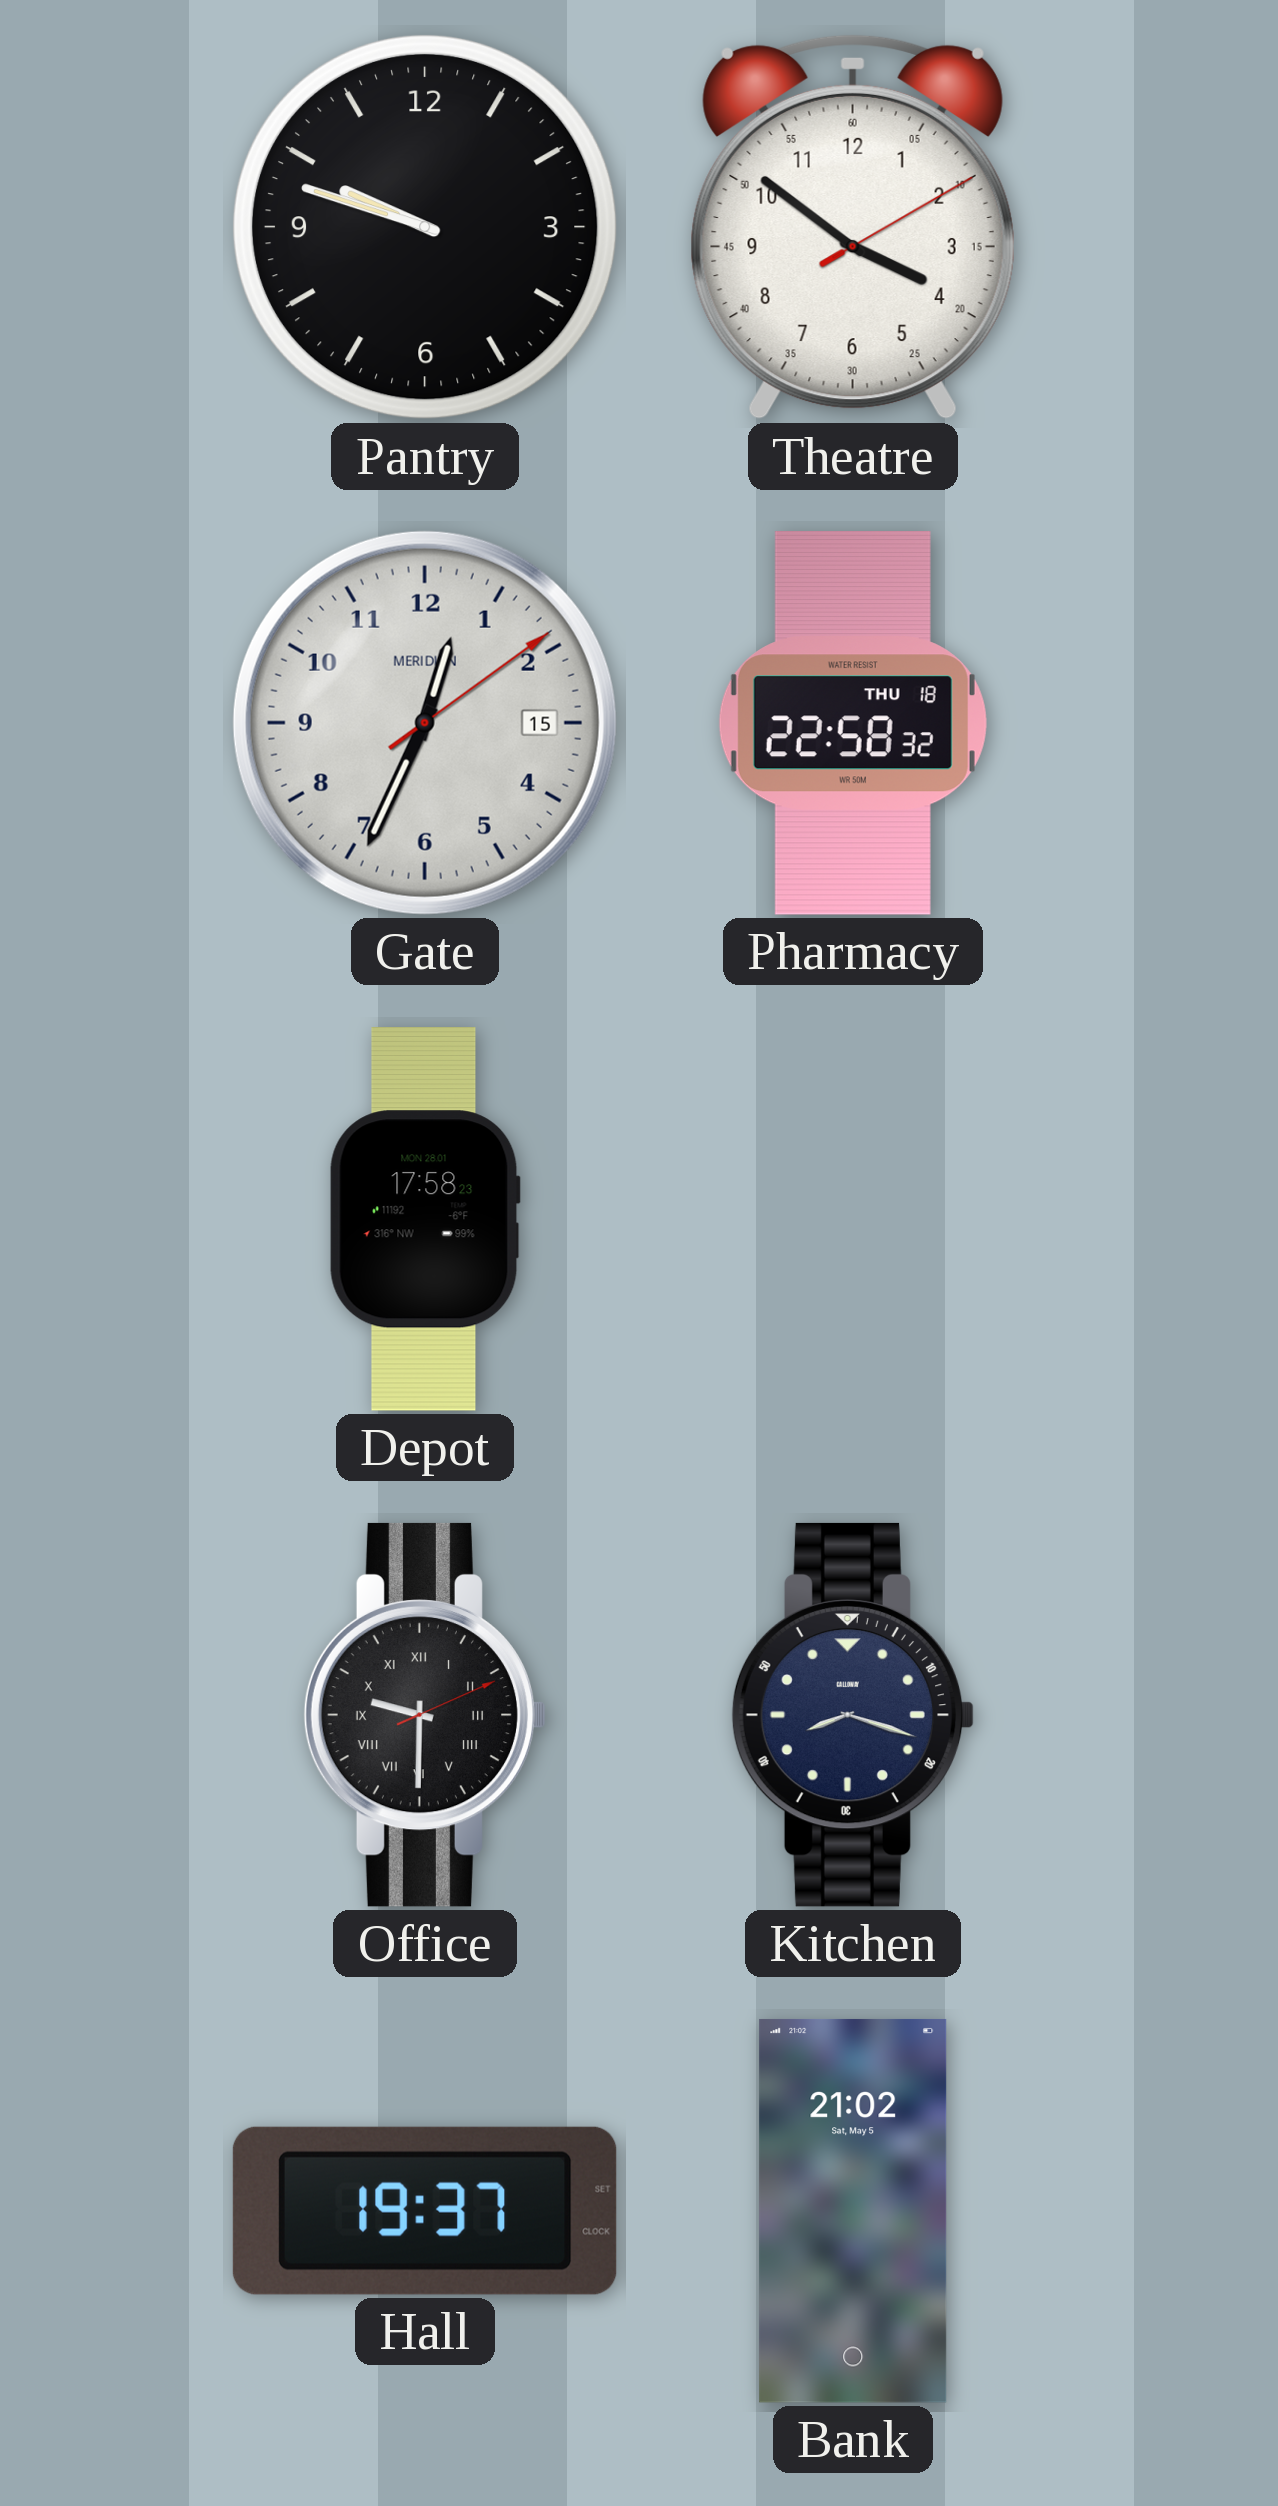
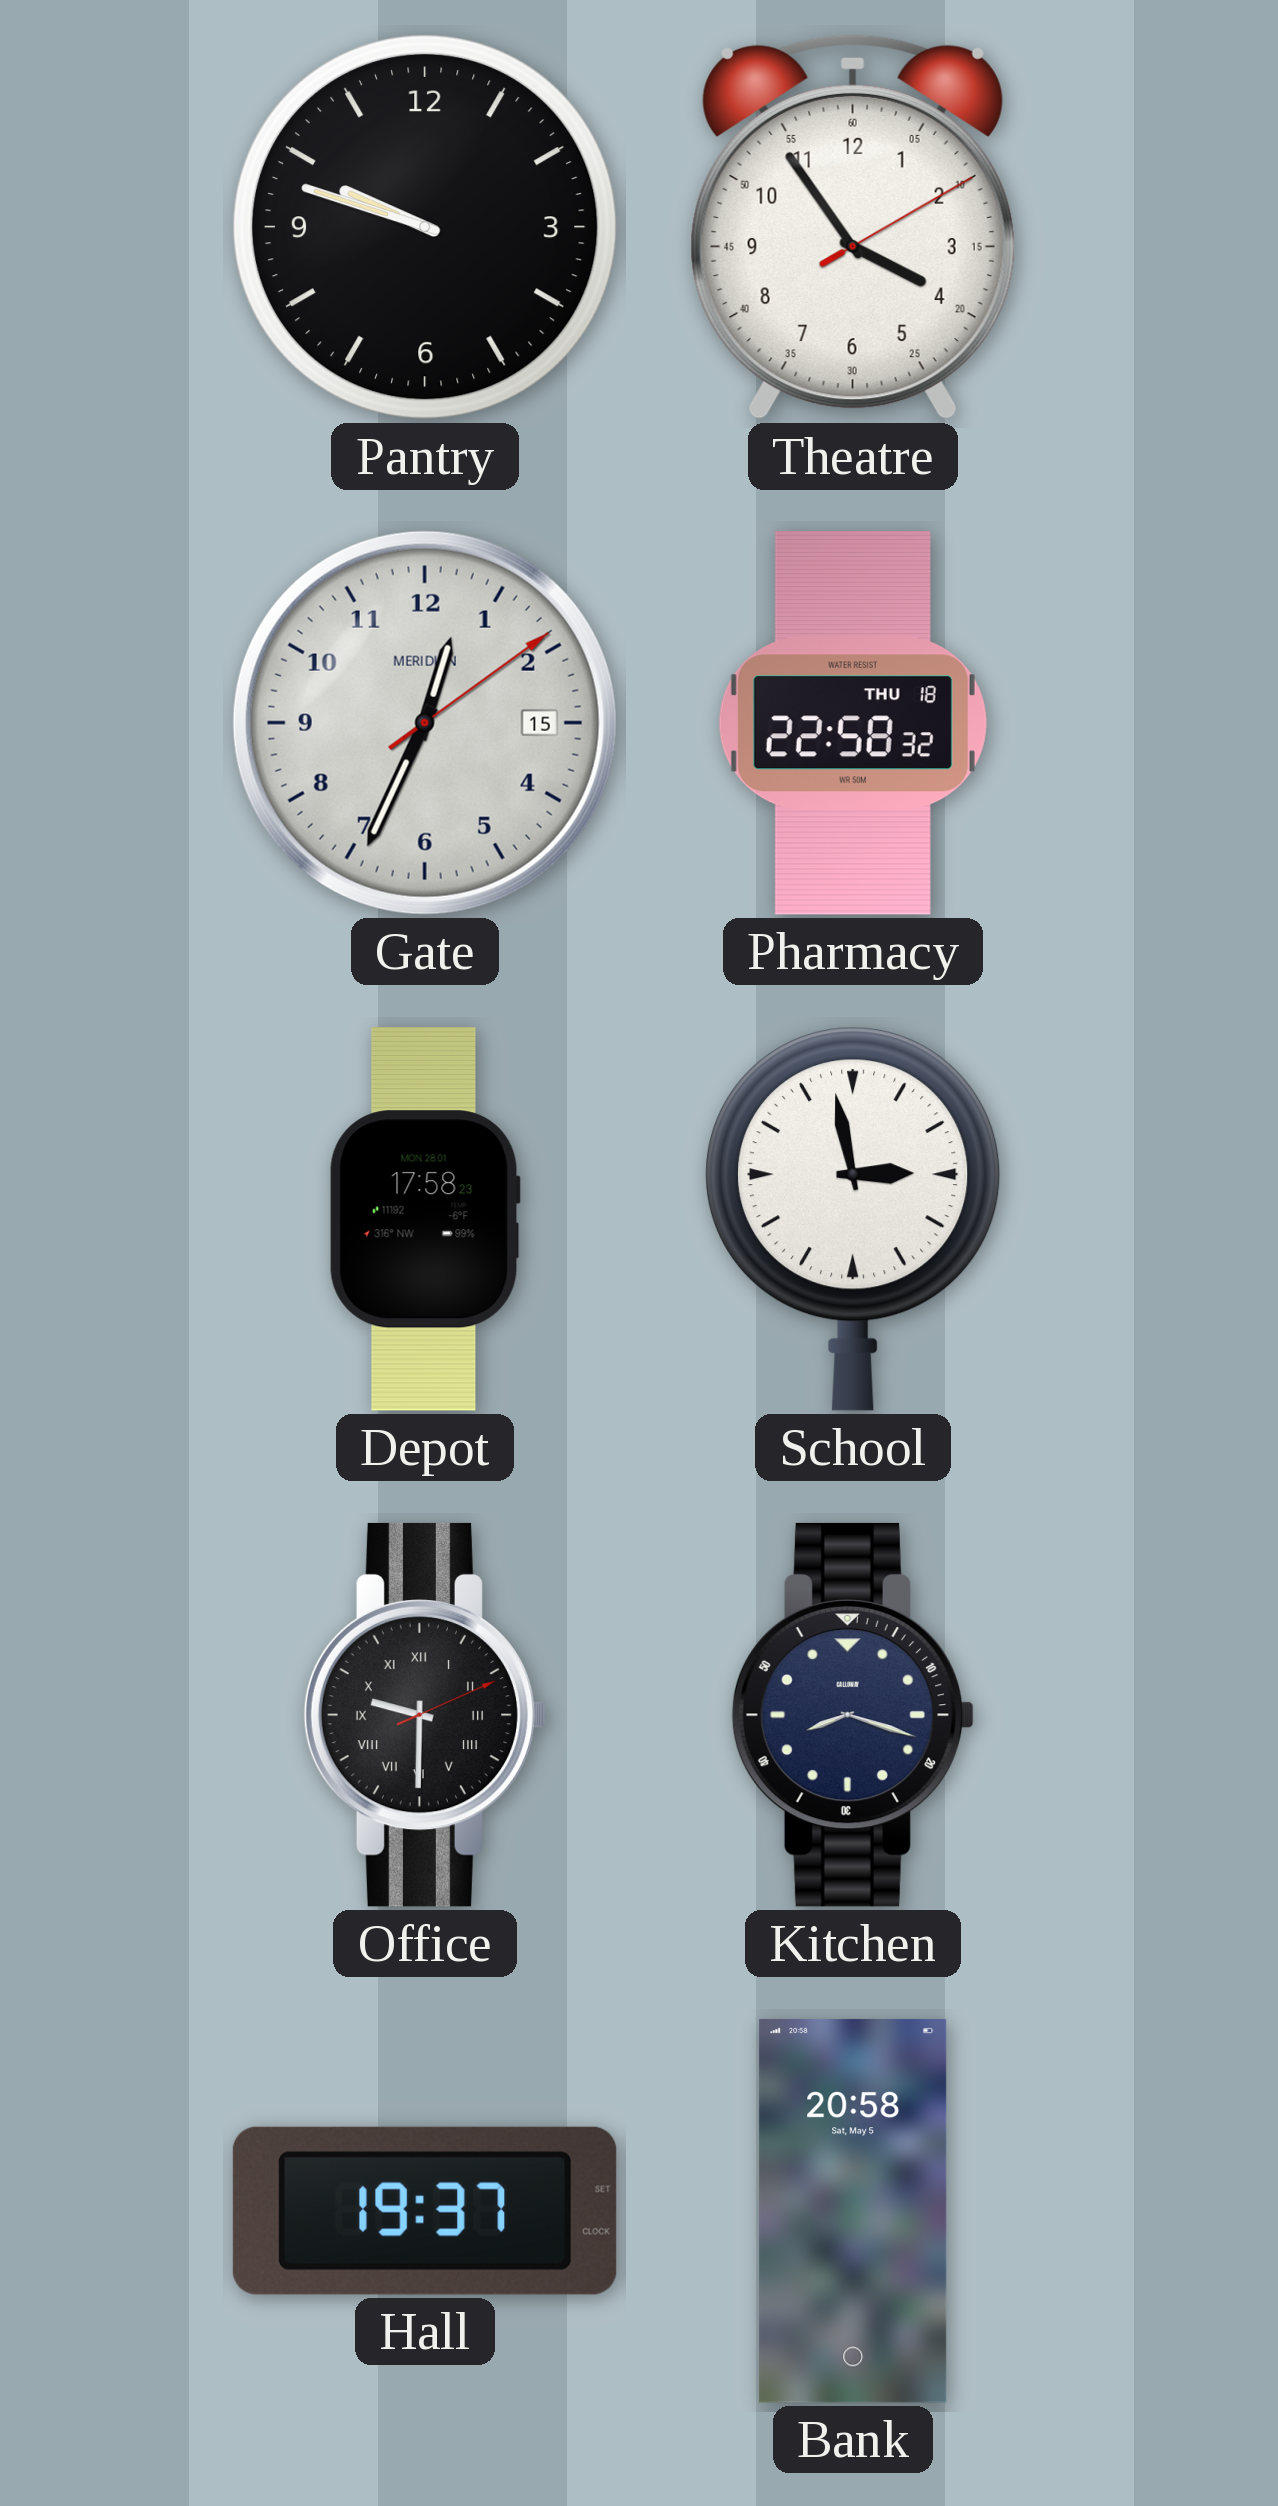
Theatre: 3:51 -> 3:54
School: none -> 2:58
Bank: 21:02 -> 20:58
